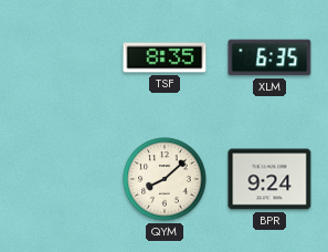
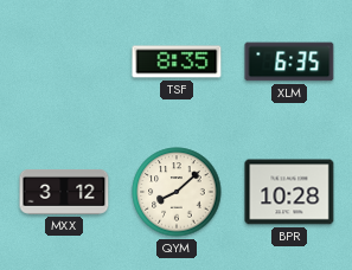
MXX: none -> 3:12
BPR: 9:24 -> 10:28
